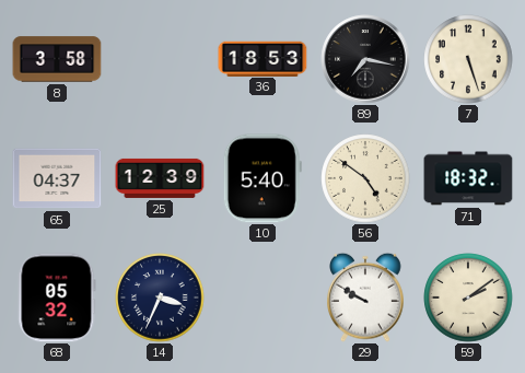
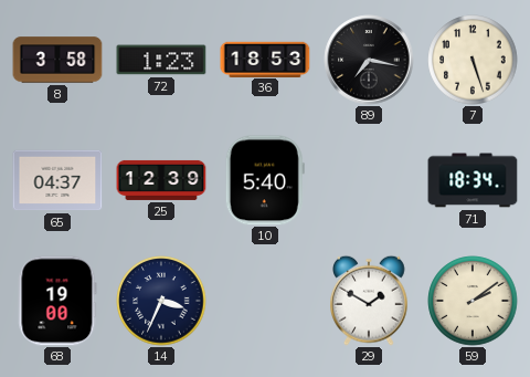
72: none -> 1:23
56: 4:51 -> none
71: 18:32 -> 18:34
68: 05:32 -> 19:00
29: 9:50 -> 1:50
